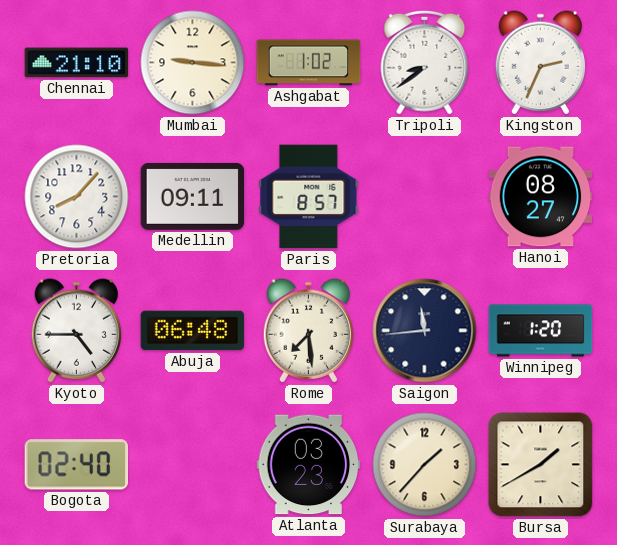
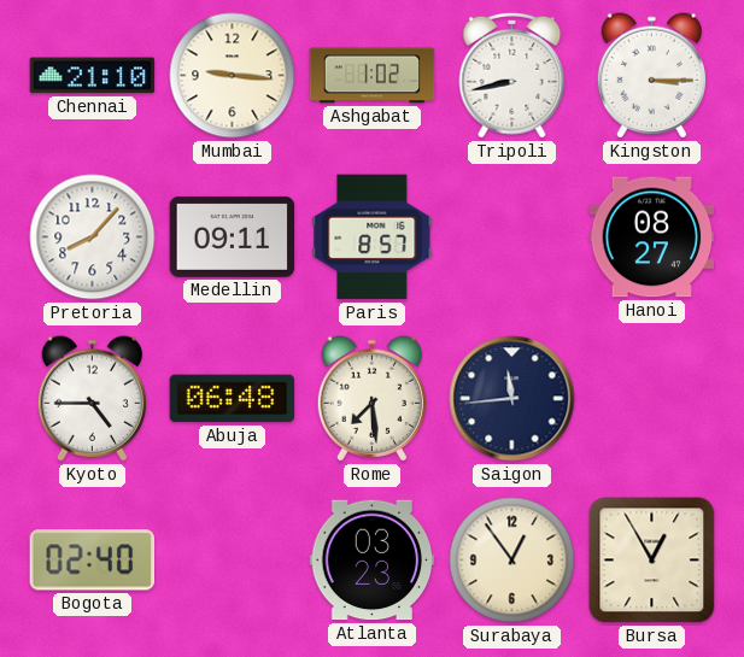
Tripoli: 8:39 -> 8:43
Kingston: 2:34 -> 3:15
Winnipeg: 1:20 -> none
Surabaya: 1:37 -> 12:54
Bursa: 1:40 -> 12:55
